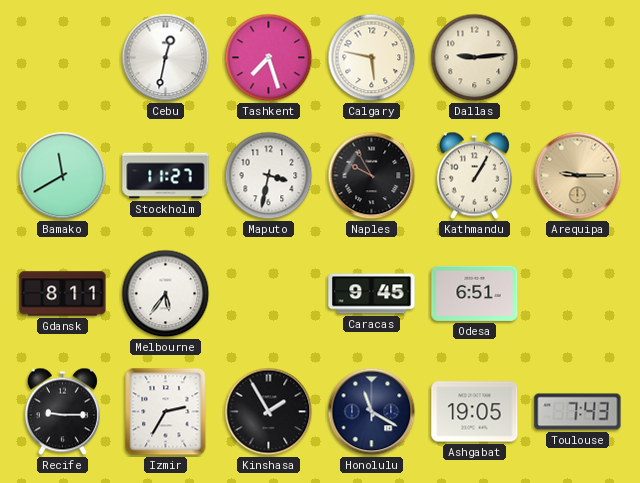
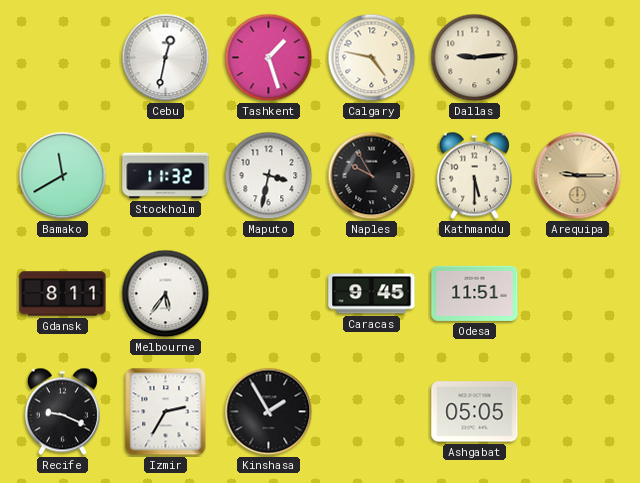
Tashkent: 7:27 -> 1:27
Calgary: 5:47 -> 4:47
Stockholm: 11:27 -> 11:32
Kathmandu: 1:05 -> 5:30
Odesa: 6:51 -> 11:51
Recife: 9:15 -> 9:19
Honolulu: 11:20 -> none
Ashgabat: 19:05 -> 05:05
Toulouse: 7:43 -> none
